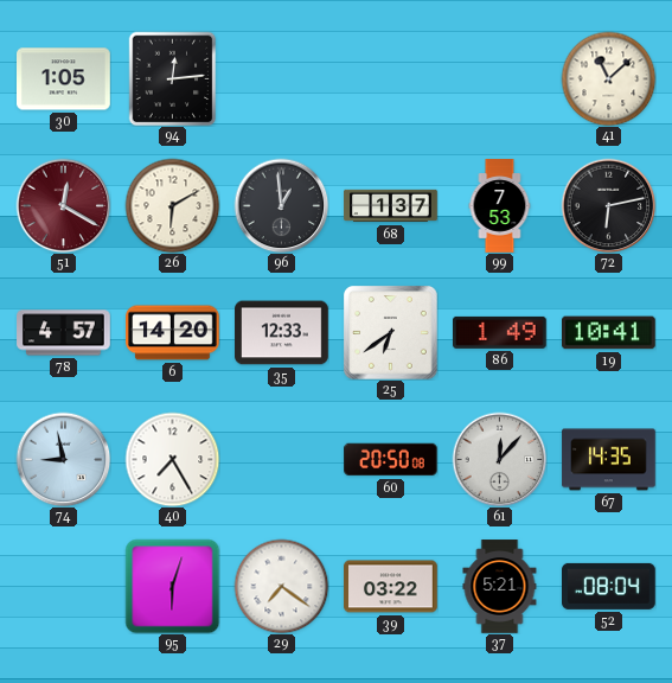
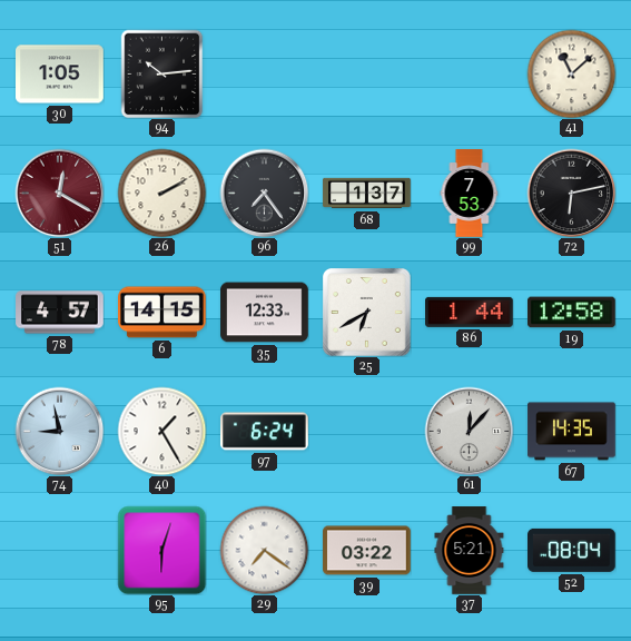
94: 12:14 -> 10:14
26: 6:10 -> 2:10
96: 12:59 -> 7:24
6: 14:20 -> 14:15
25: 6:39 -> 6:40
86: 1:49 -> 1:44
19: 10:41 -> 12:58
40: 7:25 -> 1:25
97: none -> 6:24
60: 20:50 -> none
